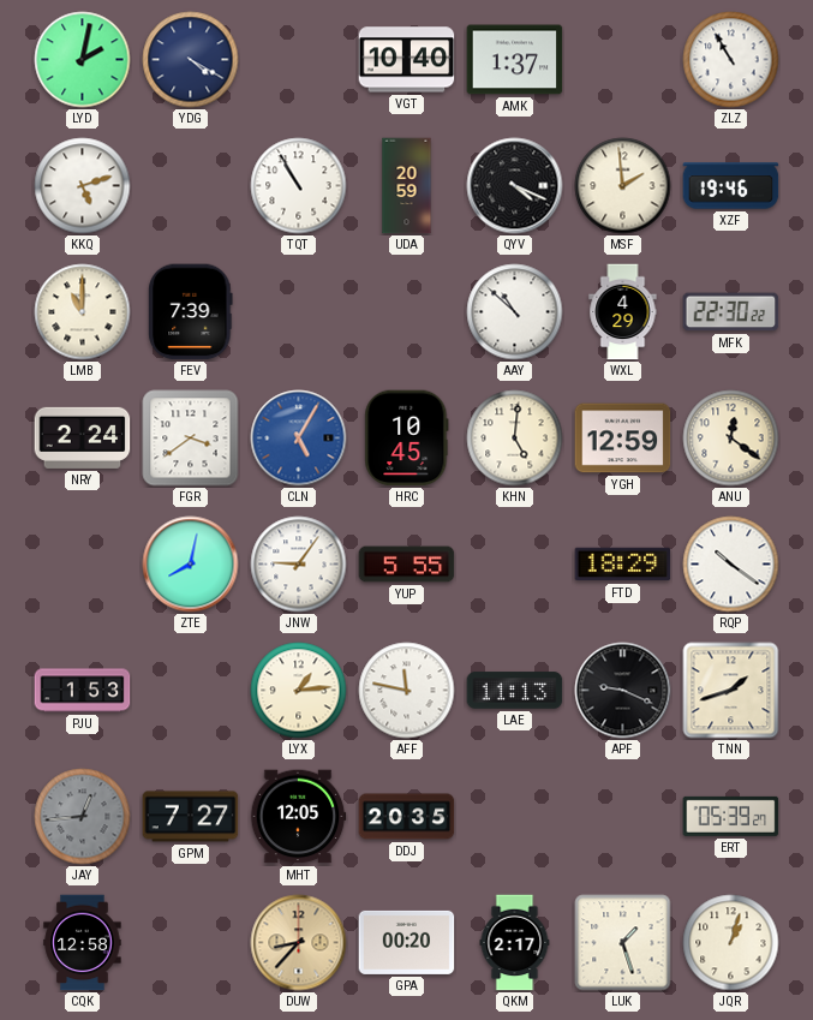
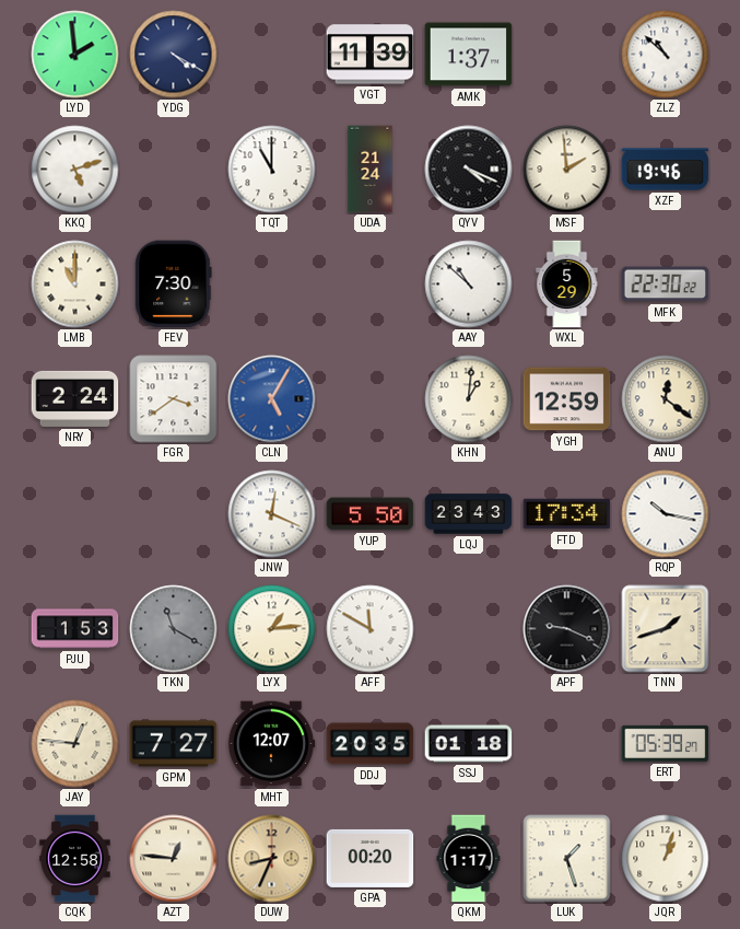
LYD: 2:02 -> 1:59
VGT: 10:40 -> 11:39
ZLZ: 10:55 -> 10:52
TQT: 10:55 -> 11:00
UDA: 20:59 -> 21:24
FEV: 7:39 -> 7:30
WXL: 4:29 -> 5:29
HRC: 10:45 -> none
KHN: 5:01 -> 1:01
ZTE: 8:02 -> none
JNW: 9:06 -> 12:19
YUP: 5:55 -> 5:50
LQJ: none -> 23:43
FTD: 18:29 -> 17:34
RQP: 10:21 -> 10:17
TKN: none -> 11:20
AFF: 11:47 -> 11:50
LAE: 11:13 -> none
JAY: 12:44 -> 12:46
JAY dial: grey -> cream
MHT: 12:05 -> 12:07
SSJ: none -> 01:18
AZT: none -> 12:46
DUW: 8:37 -> 8:34
QKM: 2:17 -> 1:17
